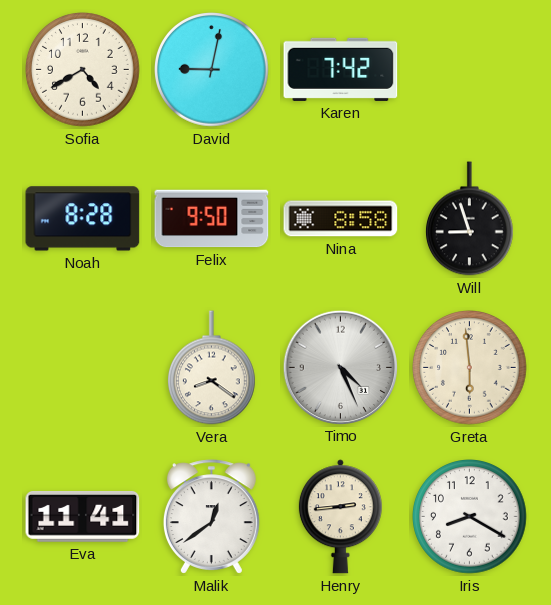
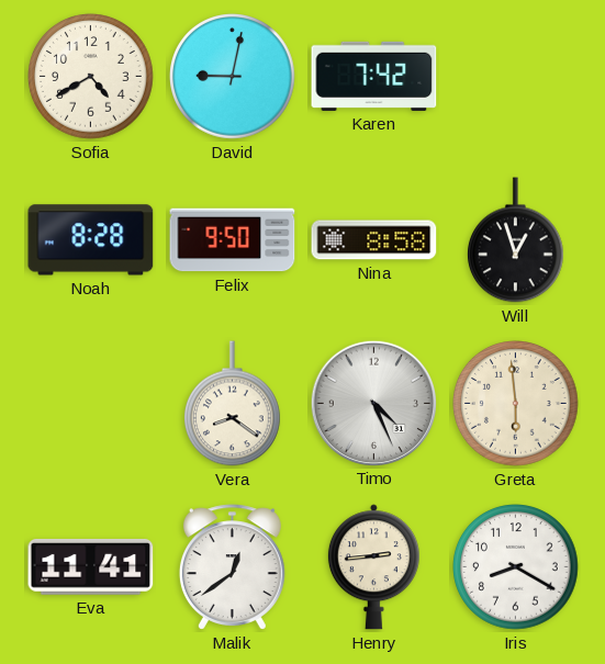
Will: 8:57 -> 12:57
